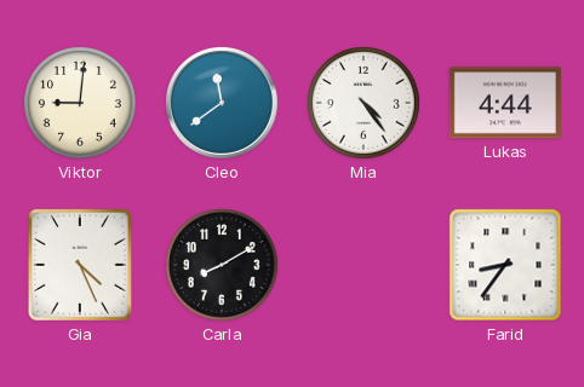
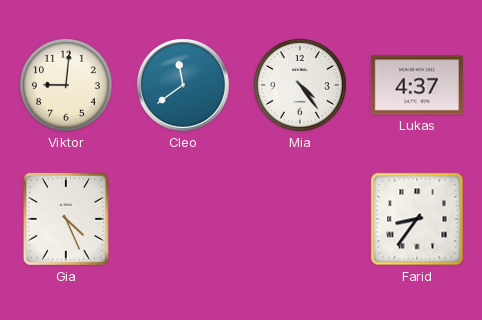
Lukas: 4:44 -> 4:37
Carla: 8:10 -> none
